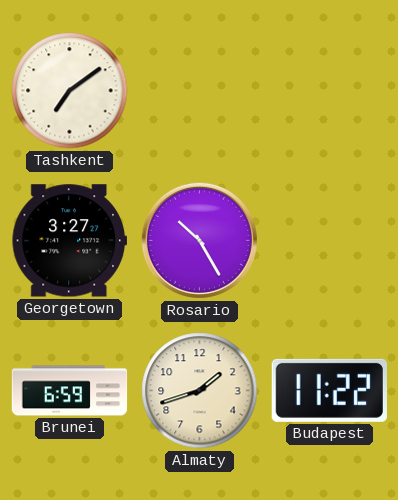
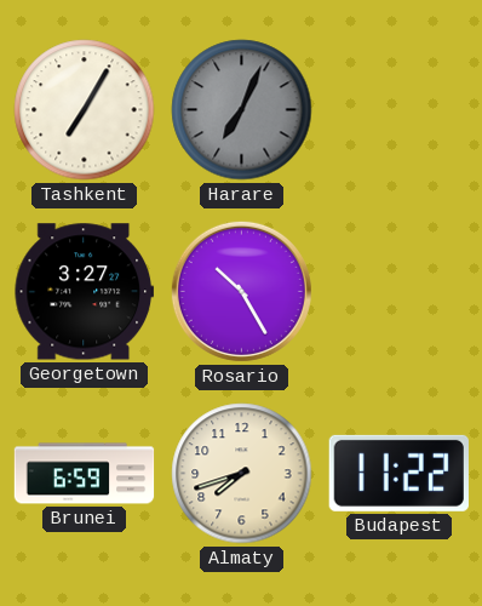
Tashkent: 7:09 -> 7:05
Harare: none -> 7:04
Almaty: 1:42 -> 7:42
